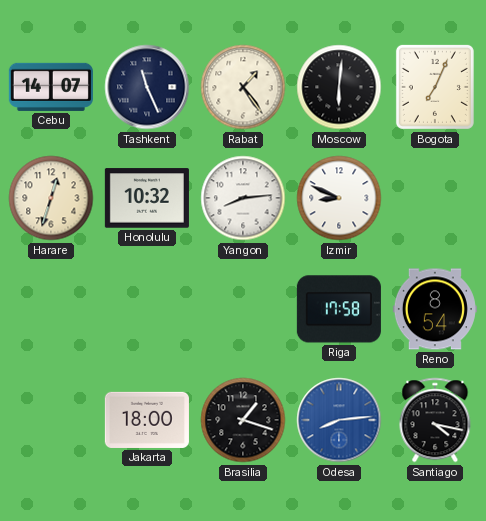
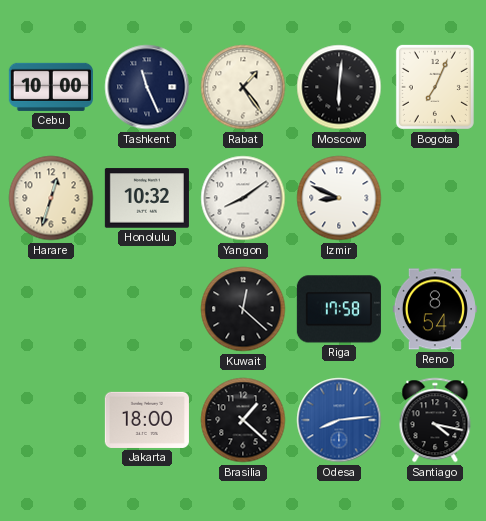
Cebu: 14:07 -> 10:00
Yangon: 8:14 -> 8:09
Kuwait: none -> 12:22
Brasilia: 1:18 -> 1:22
